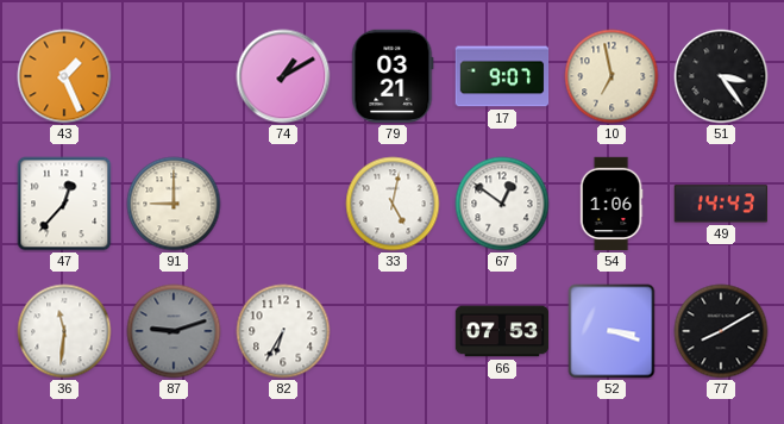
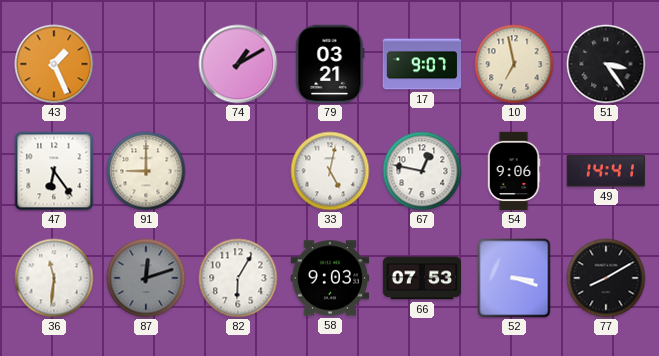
47: 12:37 -> 6:24
67: 12:51 -> 12:47
54: 1:06 -> 9:06
49: 14:43 -> 14:41
87: 9:12 -> 12:12
82: 6:35 -> 6:05
58: none -> 9:03
